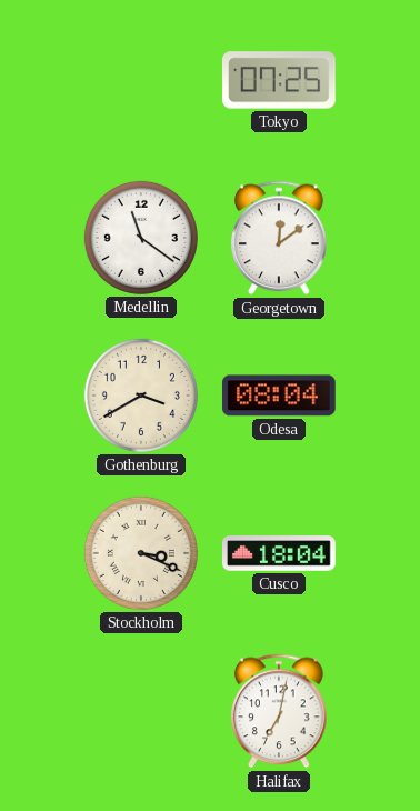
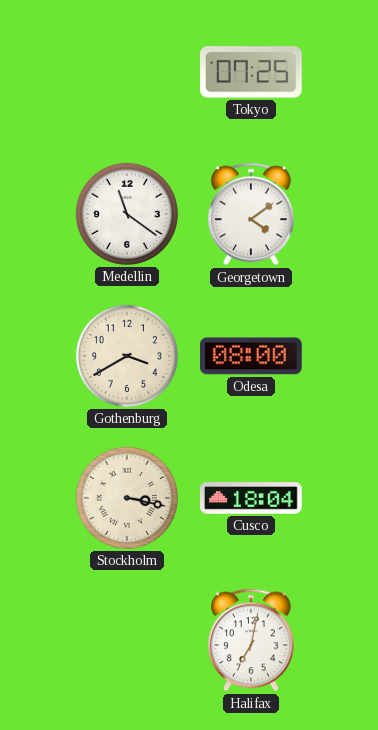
Georgetown: 12:09 -> 4:09
Odesa: 08:04 -> 08:00
Stockholm: 3:19 -> 3:17
